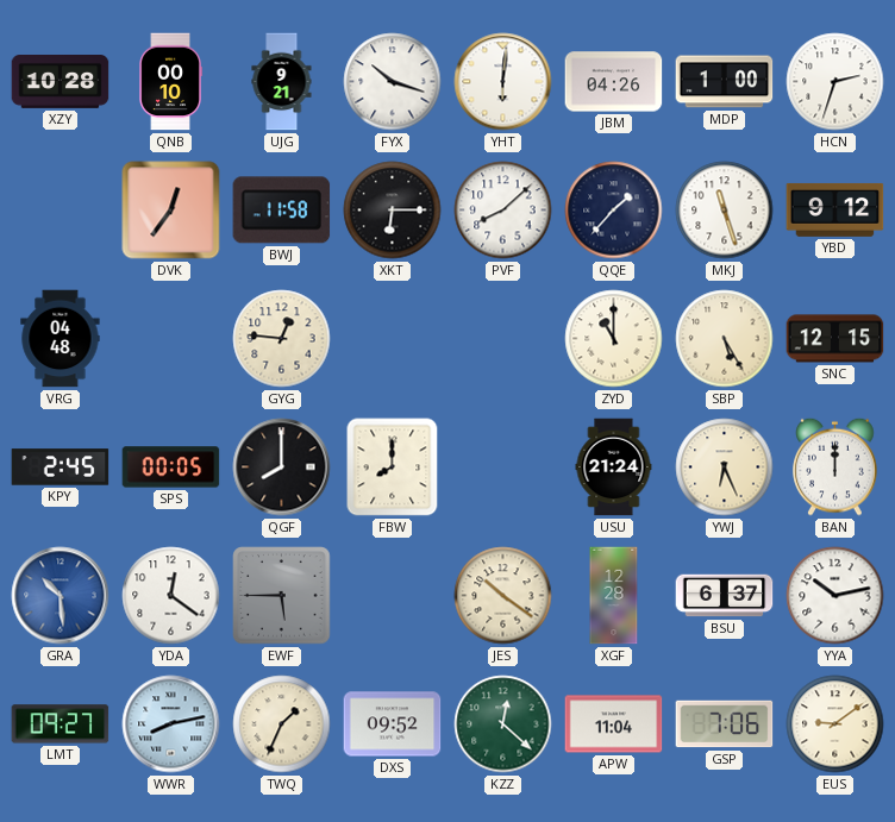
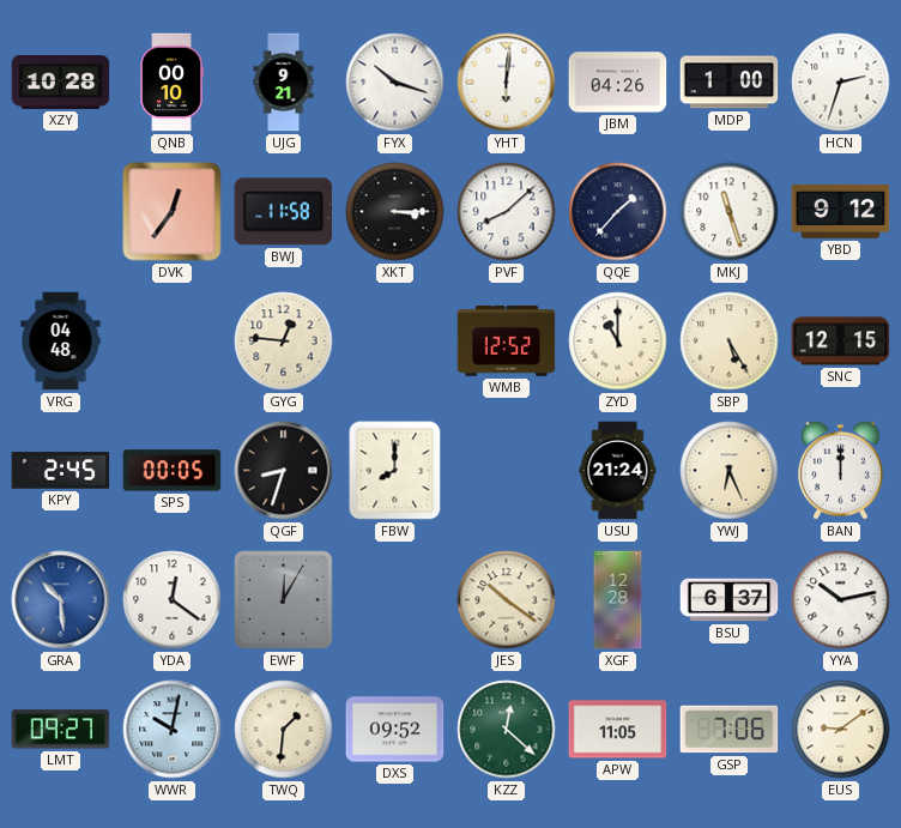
XKT: 6:15 -> 3:15
WMB: none -> 12:52
QGF: 8:00 -> 8:33
EWF: 5:45 -> 12:05
WWR: 8:13 -> 10:02
TWQ: 1:34 -> 1:31
APW: 11:04 -> 11:05
